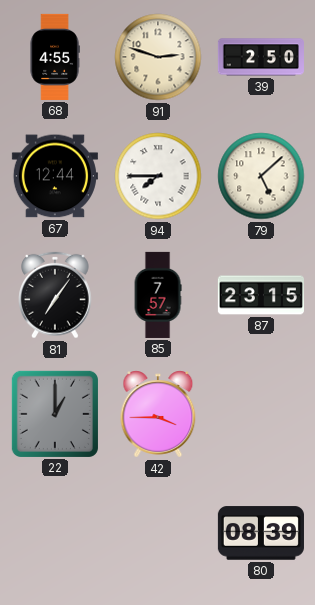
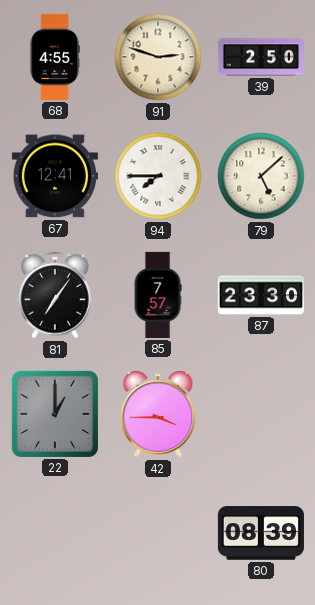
67: 12:44 -> 12:41
87: 23:15 -> 23:30
